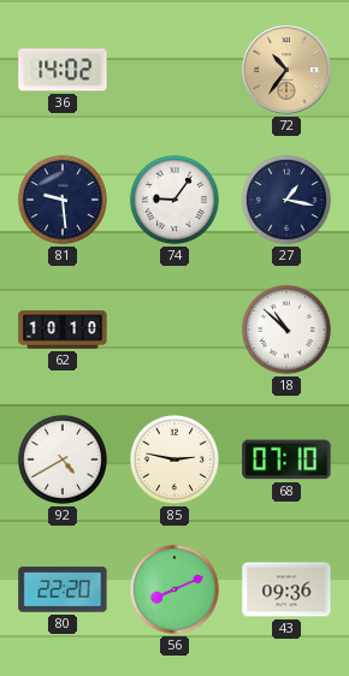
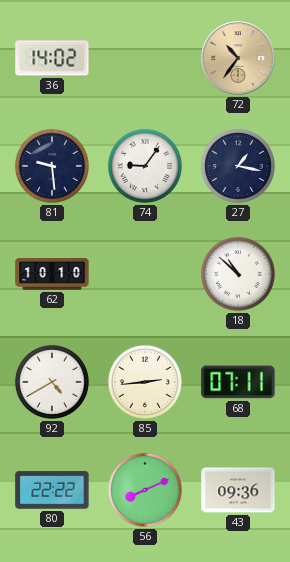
85: 2:47 -> 2:44
68: 07:10 -> 07:11
80: 22:20 -> 22:22
